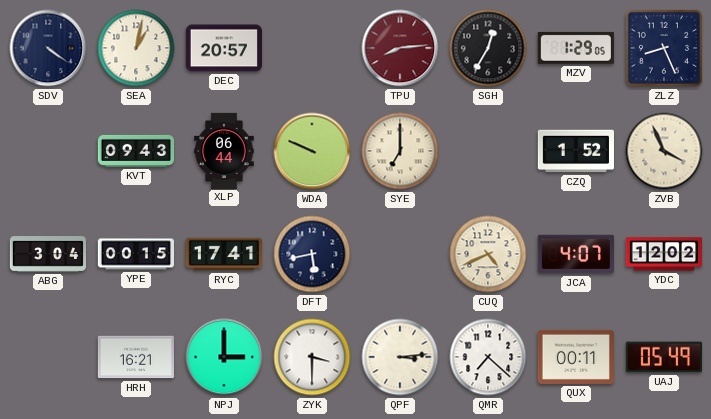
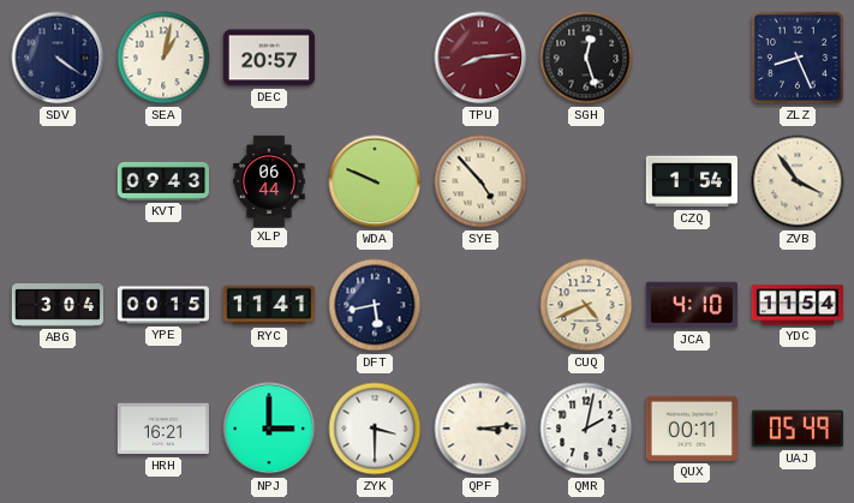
SGH: 12:35 -> 12:27
MZV: 1:29 -> none
SYE: 7:00 -> 4:53
CZQ: 1:52 -> 1:54
ZVB: 3:56 -> 3:54
RYC: 17:41 -> 11:41
JCA: 4:07 -> 4:10
YDC: 12:02 -> 11:54
QMR: 7:22 -> 2:02
